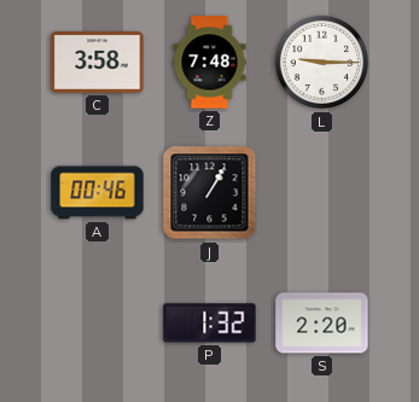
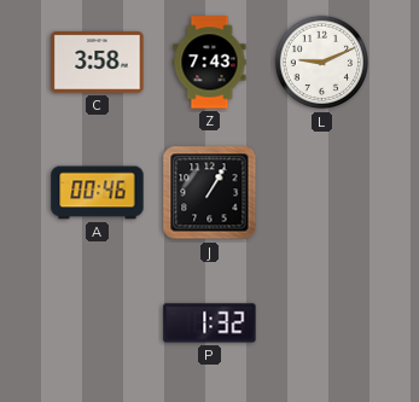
Z: 7:48 -> 7:43
L: 9:15 -> 9:11
S: 2:20 -> none
